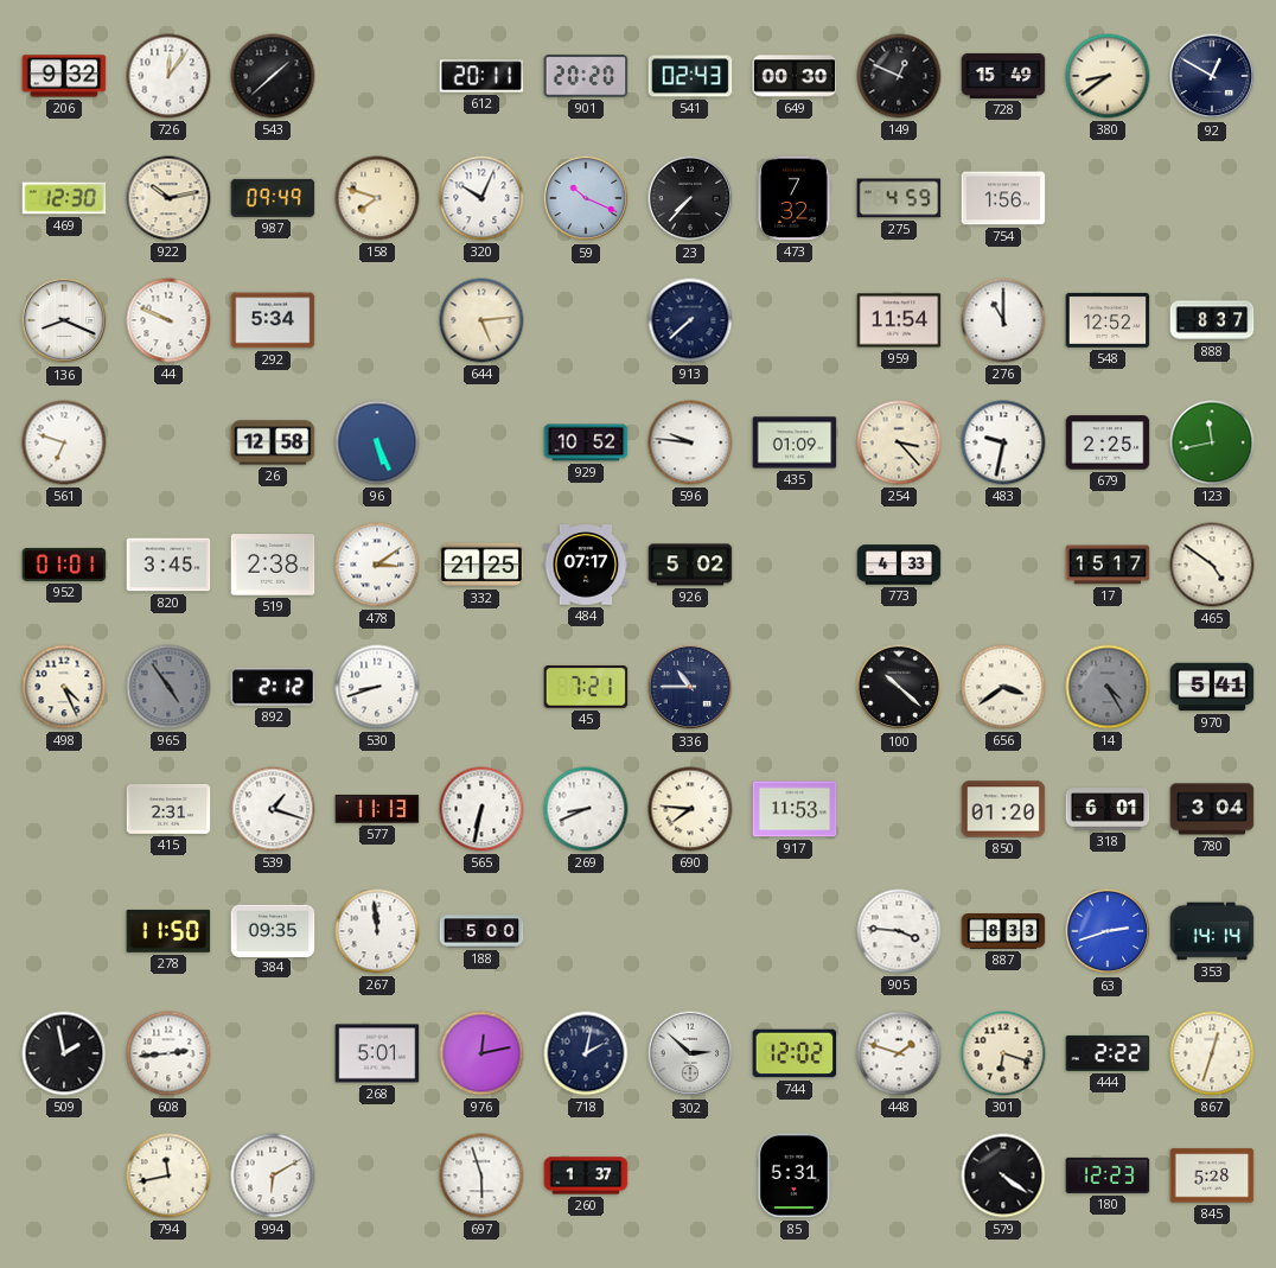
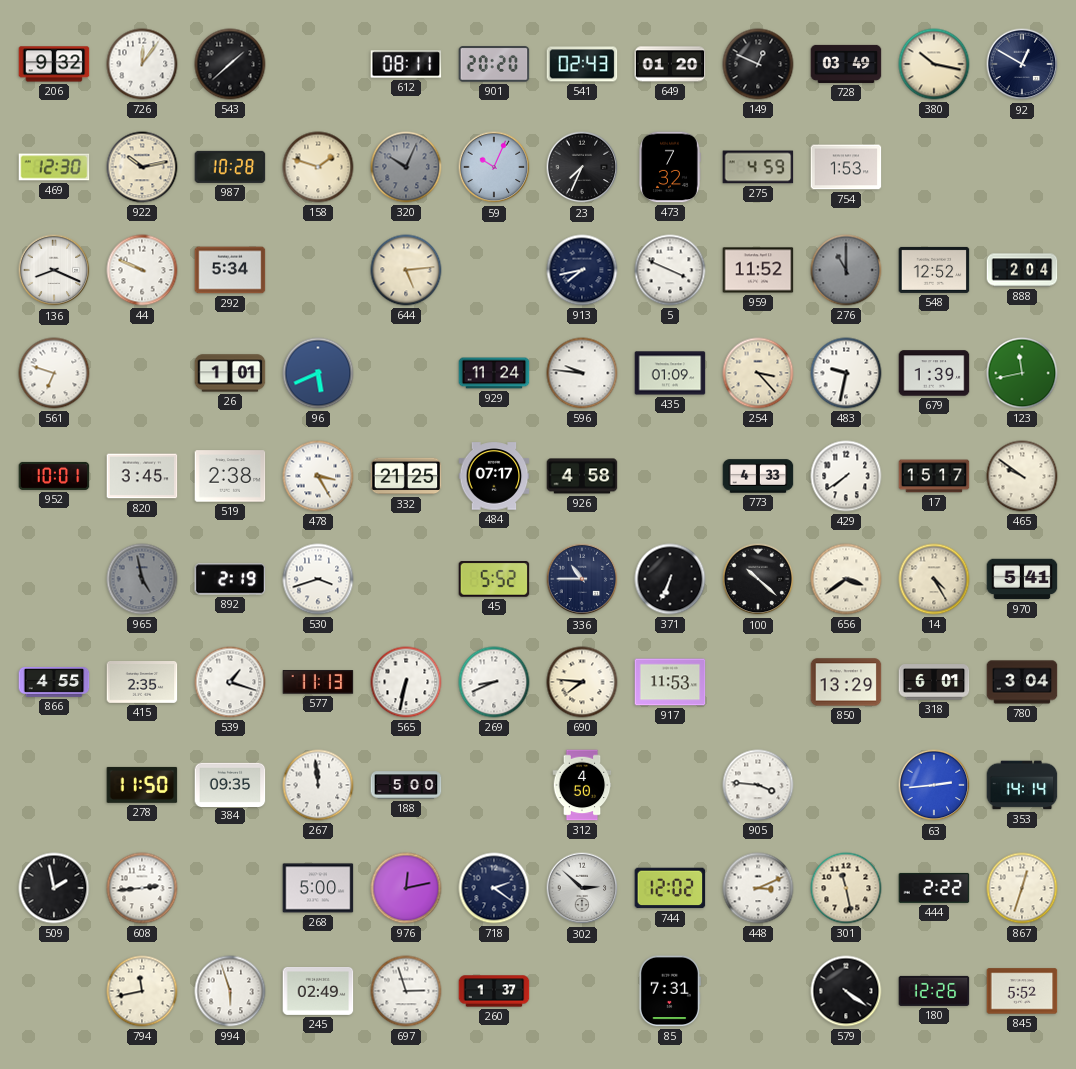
612: 20:11 -> 08:11
649: 00:30 -> 01:20
728: 15:49 -> 03:49
380: 8:39 -> 10:17
987: 09:49 -> 10:28
158: 7:48 -> 1:48
320 dial: white -> grey
59: 10:19 -> 10:04
23: 7:37 -> 7:34
754: 1:56 -> 1:53
913: 7:38 -> 7:43
5: none -> 3:49
959: 11:54 -> 11:52
276 dial: white -> grey
888: 8:37 -> 2:04
26: 12:58 -> 1:01
96: 5:26 -> 5:41
929: 10:52 -> 11:24
679: 2:25 -> 1:39
952: 01:01 -> 10:01
478: 3:09 -> 3:25
926: 5:02 -> 4:58
429: none -> 7:39
465: 4:51 -> 9:51
498: 4:26 -> none
965: 4:54 -> 4:58
892: 2:12 -> 2:19
530: 8:42 -> 3:42
45: 7:21 -> 5:52
371: none -> 6:34
14 dial: grey -> cream
866: none -> 4:55
415: 2:31 -> 2:35
850: 01:20 -> 13:29
312: none -> 4:50
887: 8:33 -> none
63: 2:42 -> 2:44
268: 5:01 -> 5:00
718: 2:02 -> 2:21
448: 1:48 -> 3:11
301: 6:18 -> 11:28
994: 6:10 -> 5:57
245: none -> 02:49
697: 5:57 -> 2:57
85: 5:31 -> 7:31
180: 12:23 -> 12:26
845: 5:28 -> 5:52
